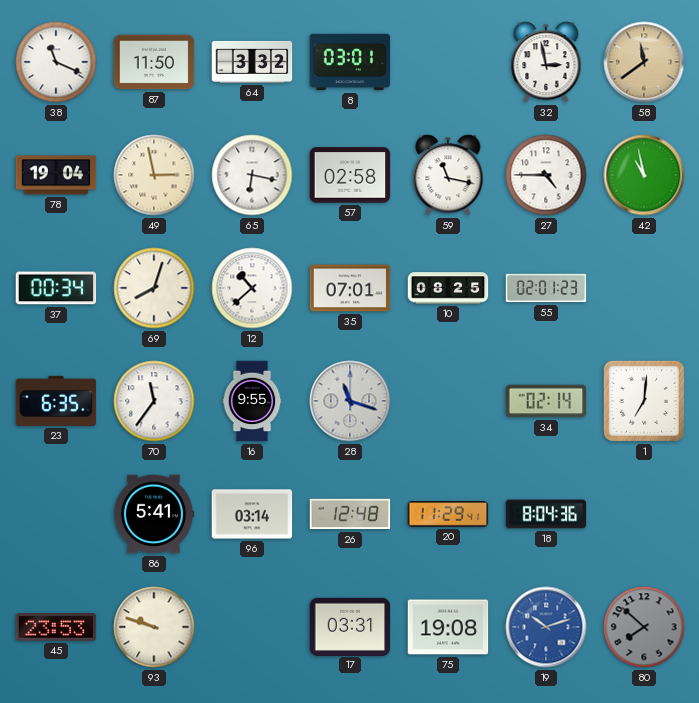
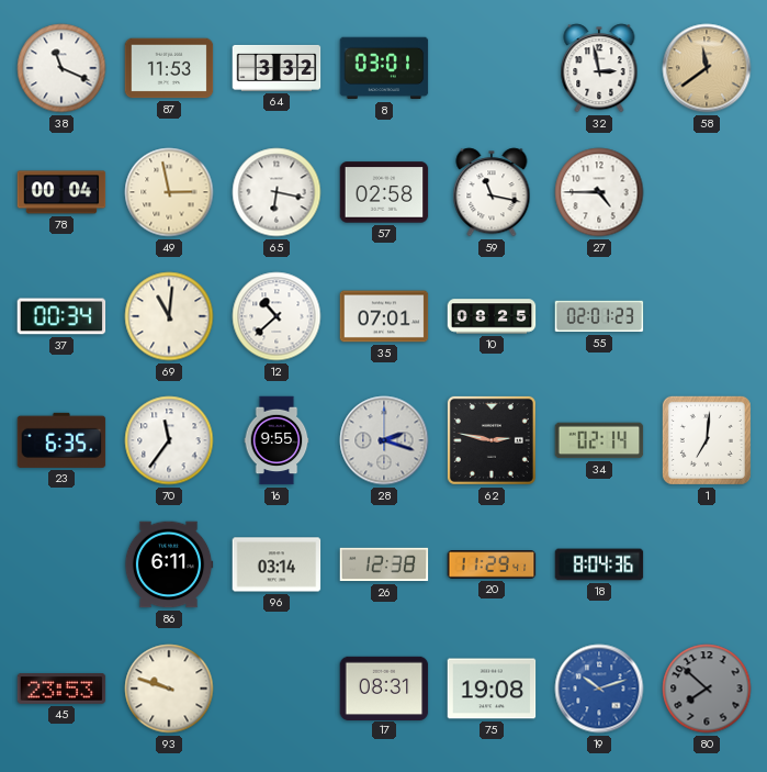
87: 11:50 -> 11:53
78: 19:04 -> 00:04
42: 10:58 -> none
69: 8:03 -> 11:01
28: 11:18 -> 2:18
62: none -> 2:47
86: 5:41 -> 6:11
26: 12:48 -> 12:38
17: 03:31 -> 08:31
